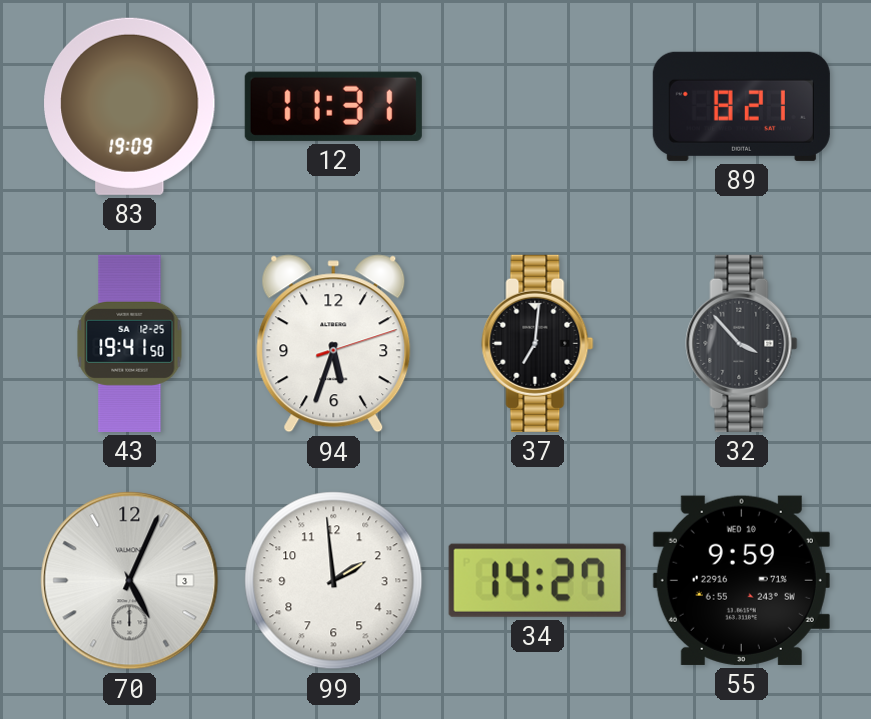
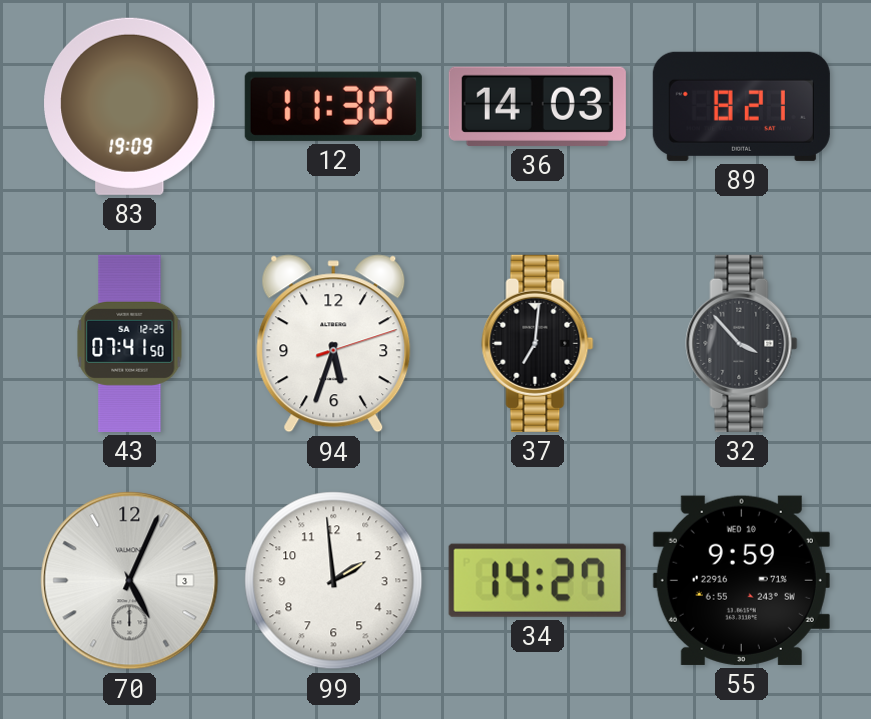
12: 11:31 -> 11:30
36: none -> 14:03
43: 19:41 -> 07:41
